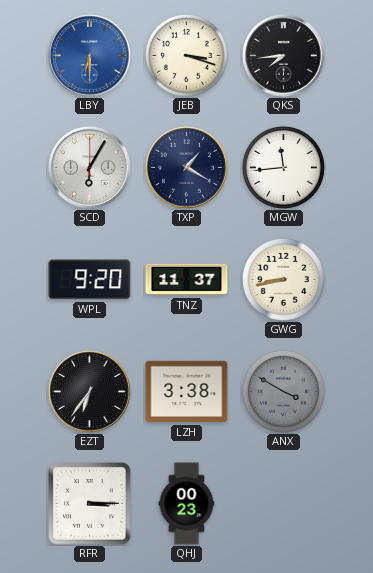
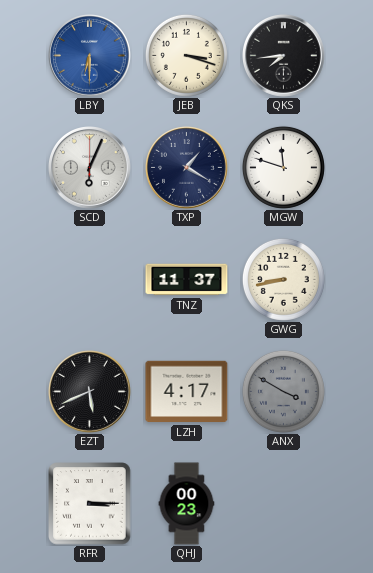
SCD: 6:05 -> 6:04
MGW: 11:44 -> 11:48
WPL: 9:20 -> none
EZT: 6:36 -> 5:41
LZH: 3:38 -> 4:17
